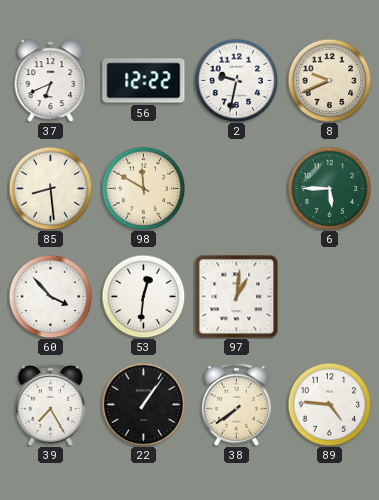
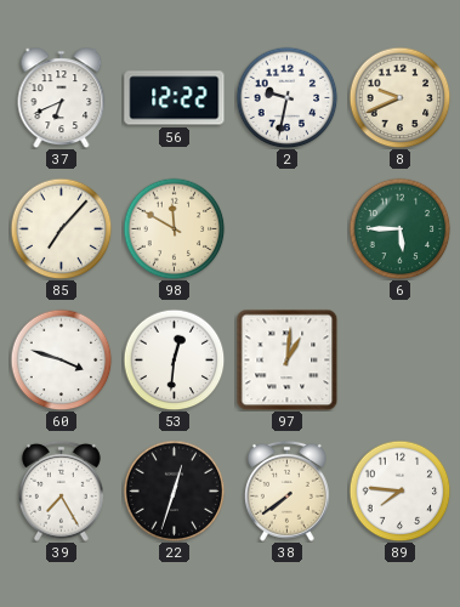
85: 8:29 -> 7:07
60: 3:53 -> 3:48
22: 1:06 -> 12:33
89: 4:46 -> 7:46
